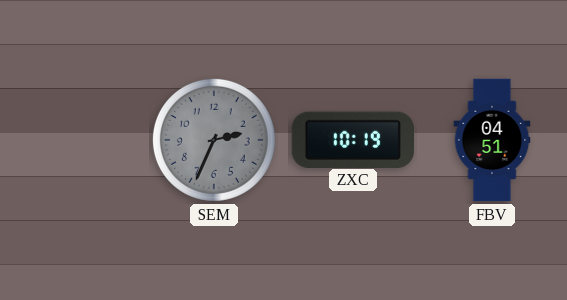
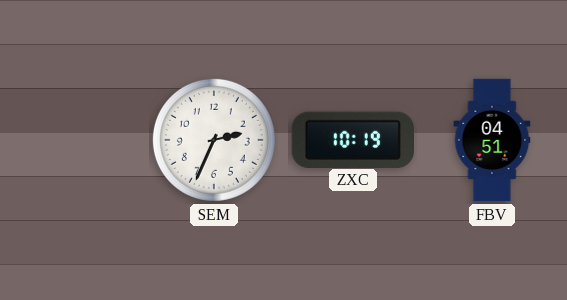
SEM dial: grey -> white
